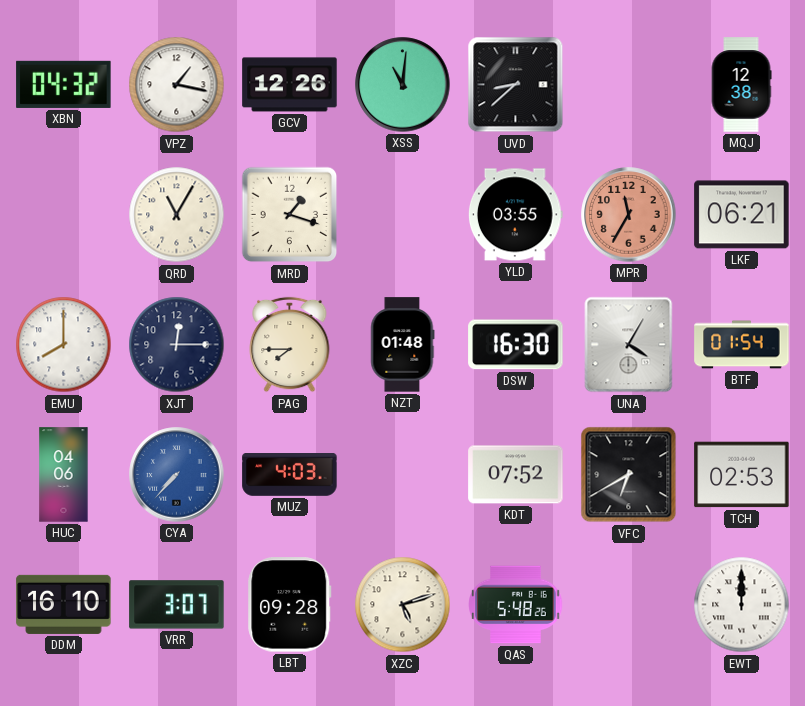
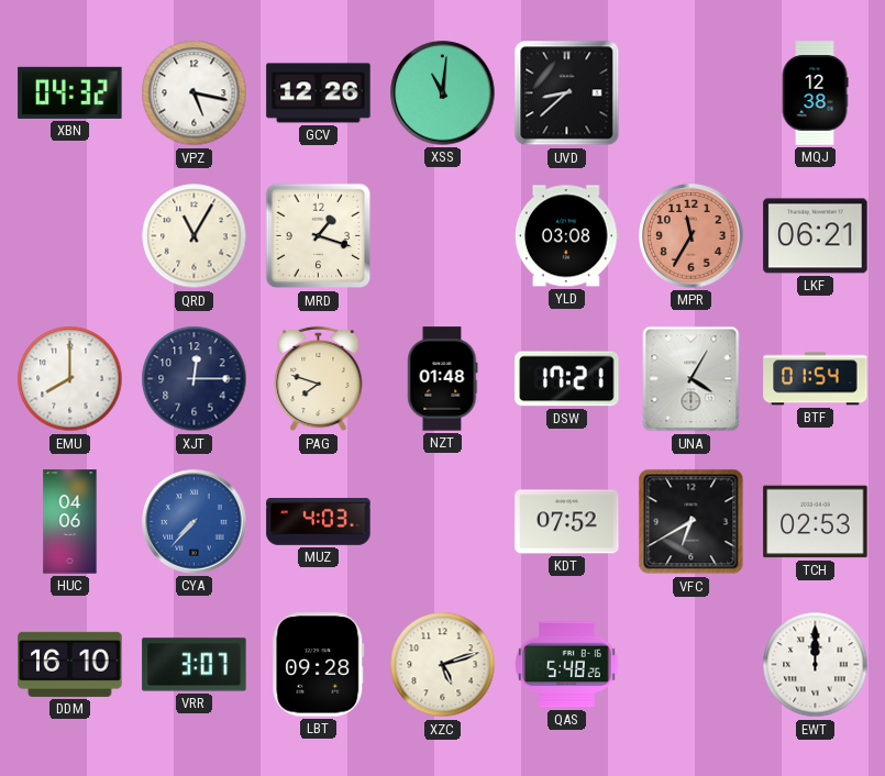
VPZ: 1:17 -> 5:17
YLD: 03:55 -> 03:08
PAG: 7:45 -> 7:48
DSW: 16:30 -> 17:21
